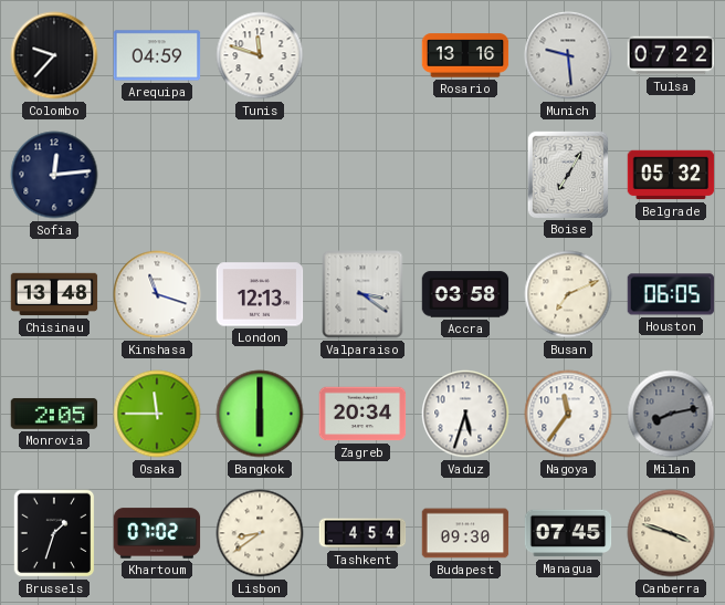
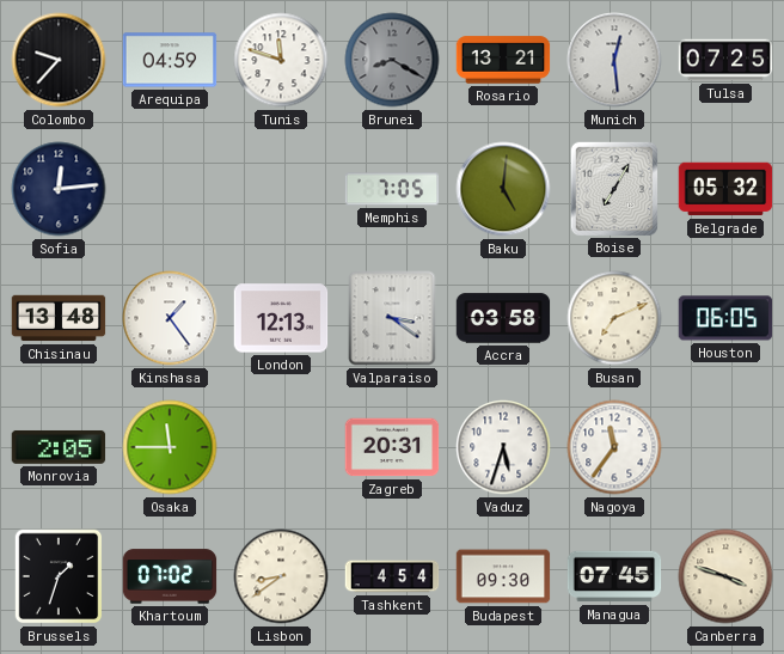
Brunei: none -> 8:20
Rosario: 13:16 -> 13:21
Munich: 9:29 -> 12:29
Tulsa: 07:22 -> 07:25
Memphis: none -> 7:05
Baku: none -> 5:01
Kinshasa: 11:18 -> 1:24
Bangkok: 6:00 -> none
Zagreb: 20:34 -> 20:31
Milan: 8:13 -> none
